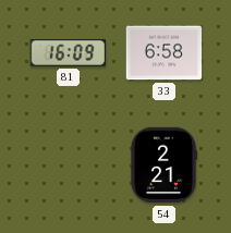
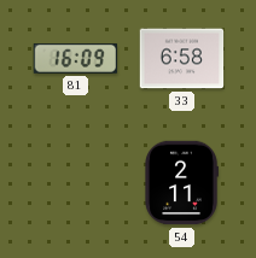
54: 2:21 -> 2:11
